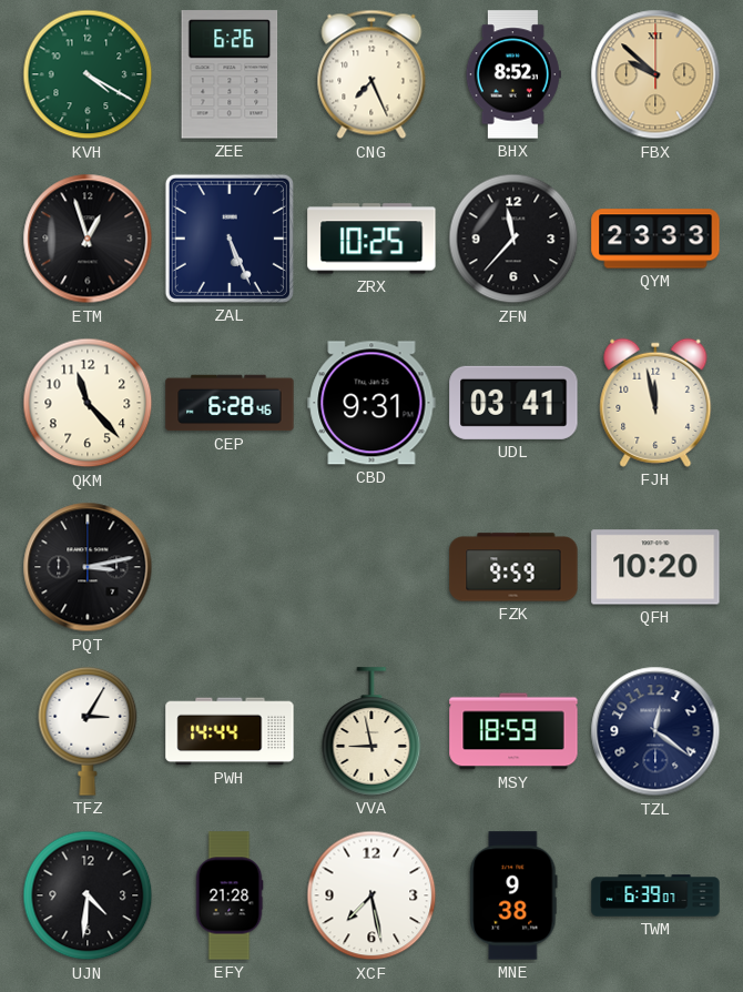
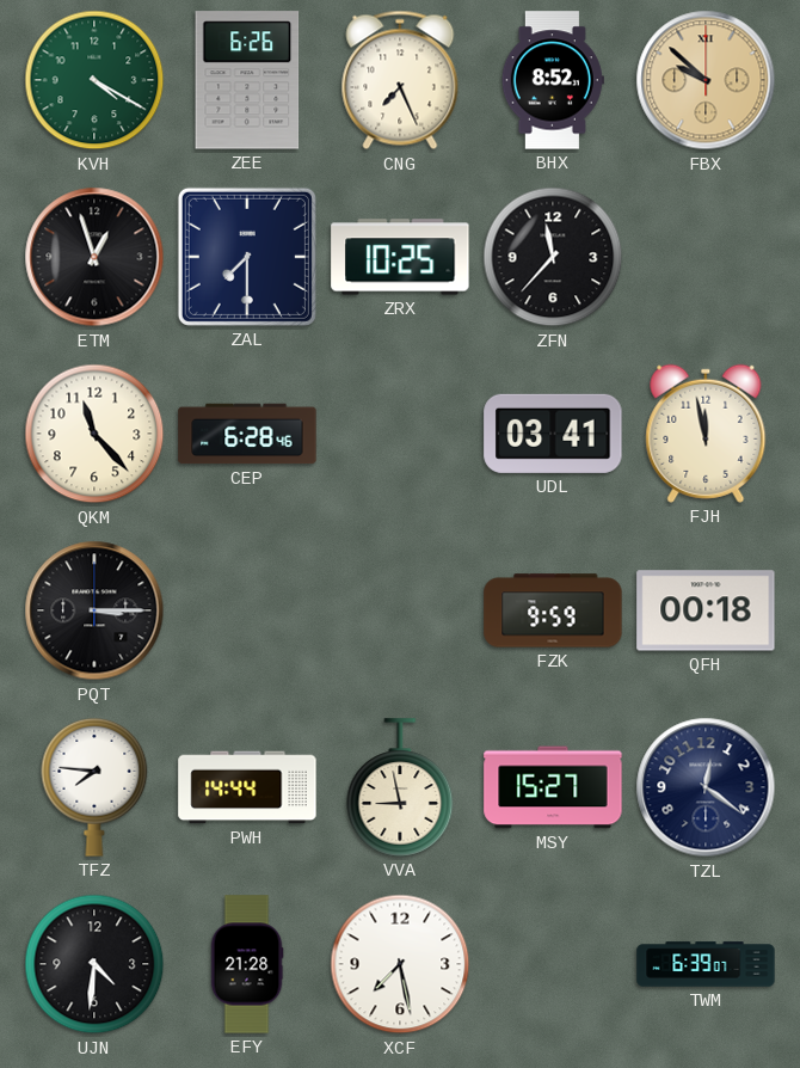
ZAL: 5:26 -> 7:30
QYM: 23:33 -> none
CBD: 9:31 -> none
PQT: 3:13 -> 3:15
QFH: 10:20 -> 00:18
TFZ: 3:05 -> 7:46
MSY: 18:59 -> 15:27
MNE: 9:38 -> none
